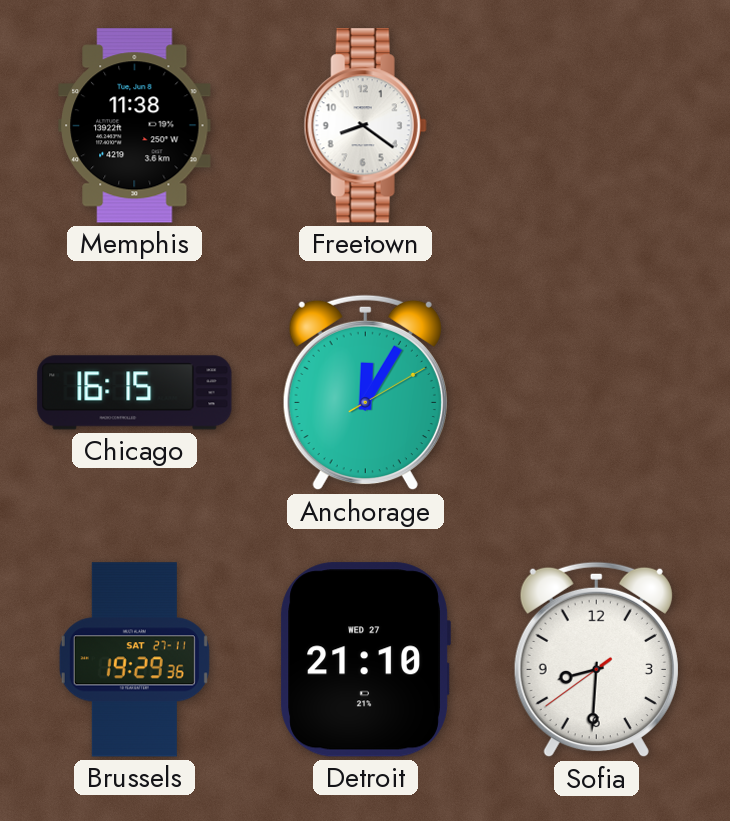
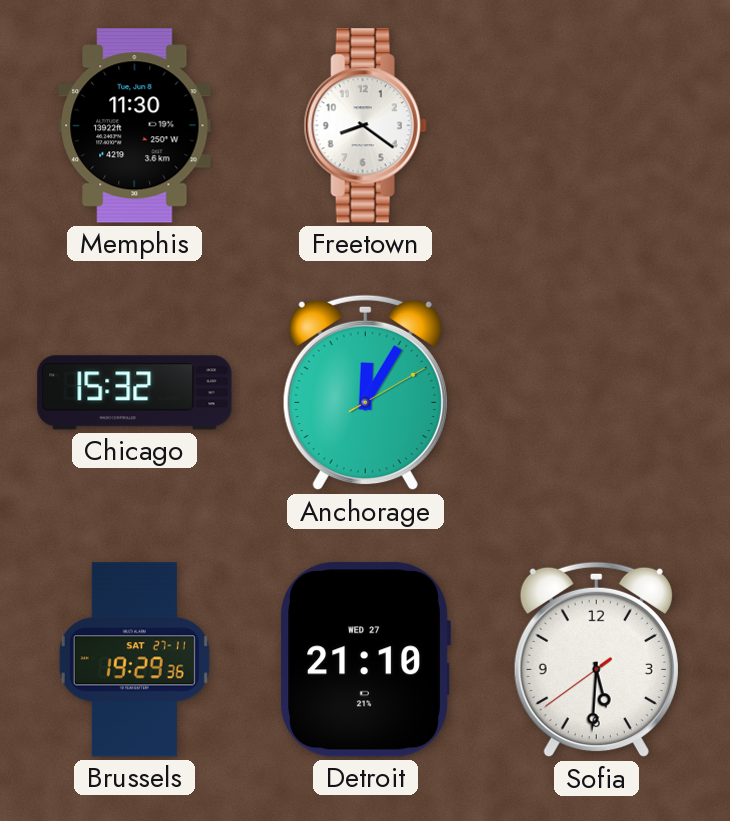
Memphis: 11:38 -> 11:30
Chicago: 16:15 -> 15:32
Sofia: 8:30 -> 5:30
